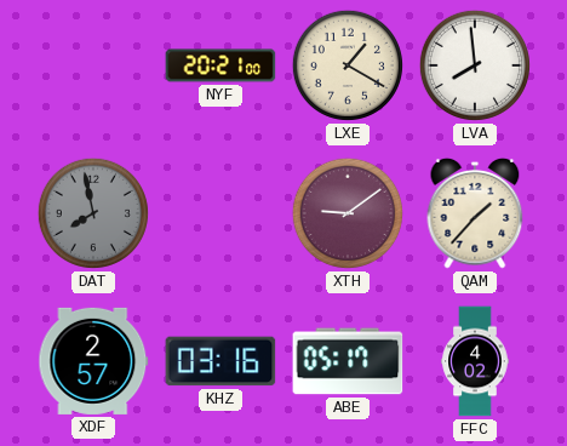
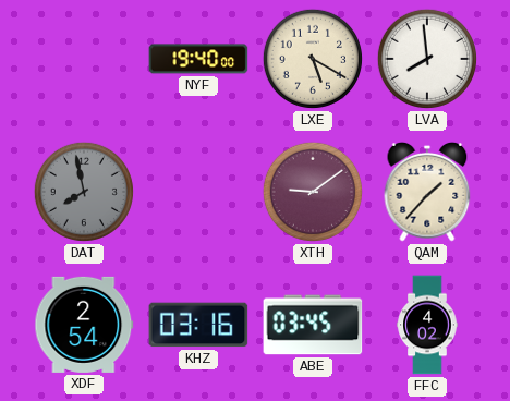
NYF: 20:21 -> 19:40
LXE: 1:20 -> 5:20
XDF: 2:57 -> 2:54
ABE: 05:17 -> 03:45
